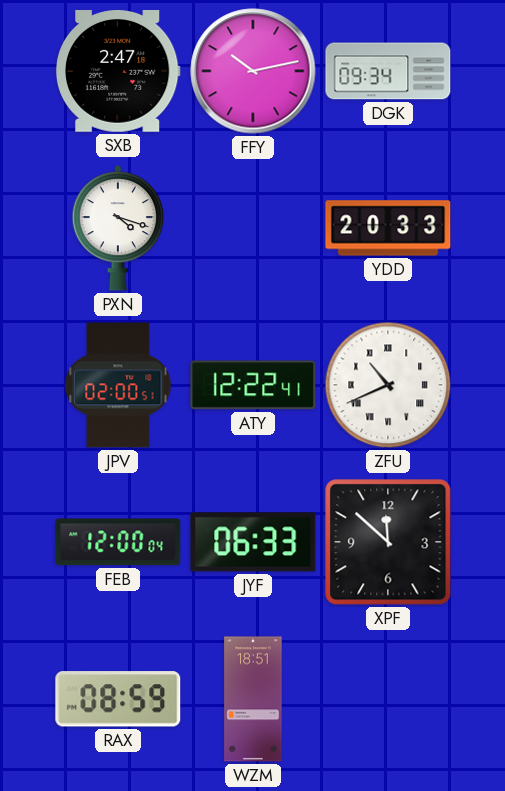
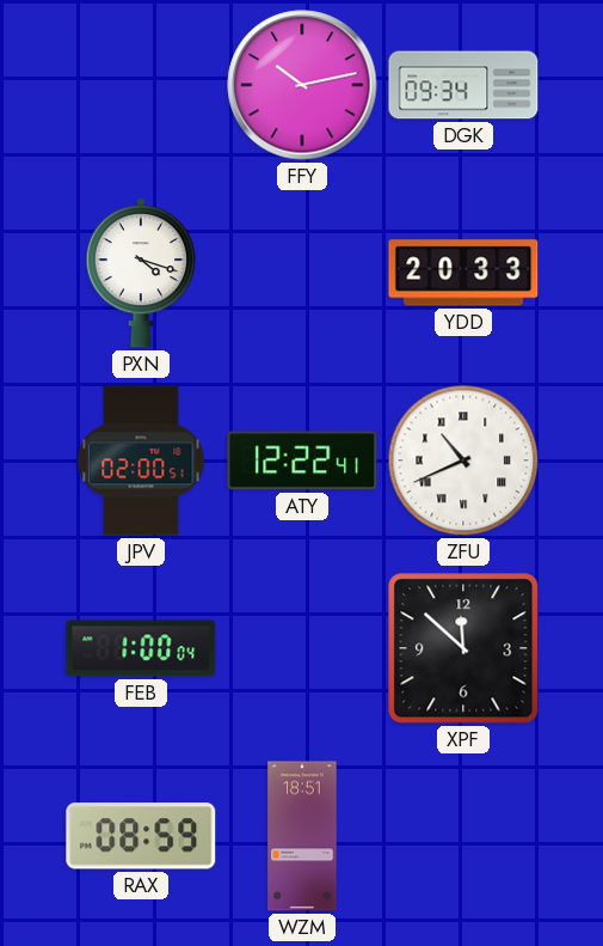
SXB: 2:47 -> none
FEB: 12:00 -> 1:00
JYF: 06:33 -> none
